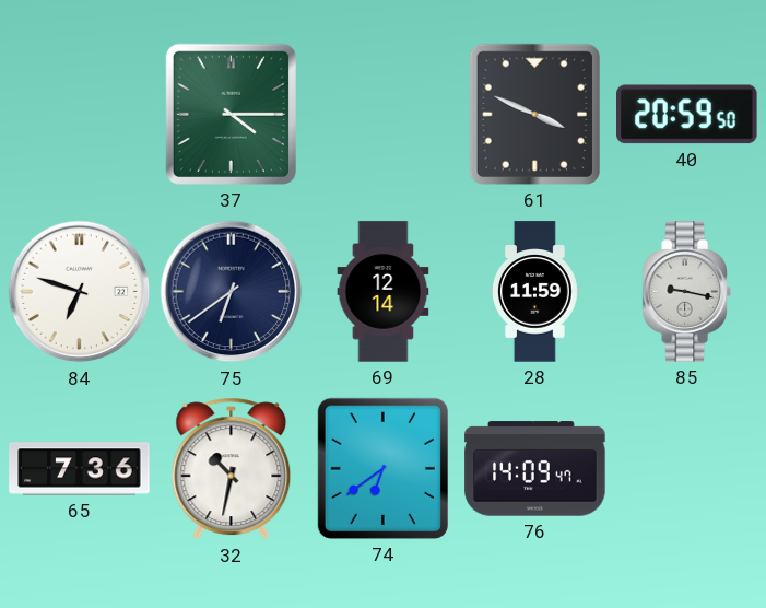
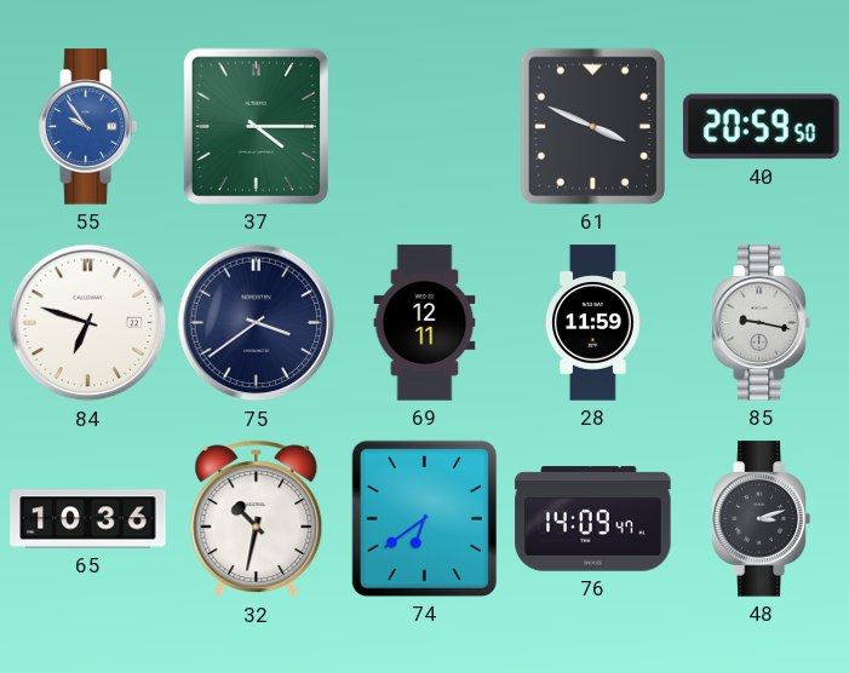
55: none -> 9:54
75: 6:39 -> 3:39
69: 12:14 -> 12:11
65: 7:36 -> 10:36
48: none -> 3:12
